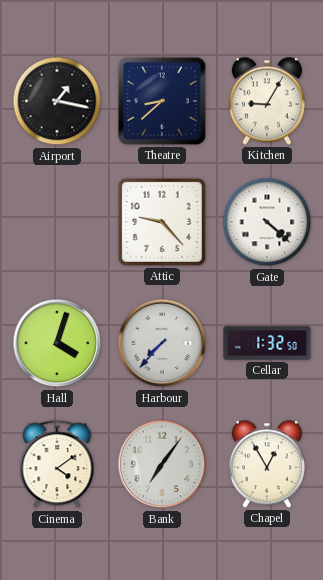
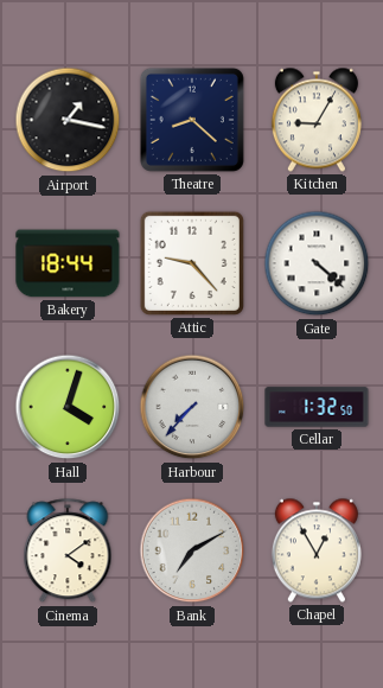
Theatre: 8:38 -> 8:22
Bakery: none -> 18:44
Bank: 7:06 -> 7:10
